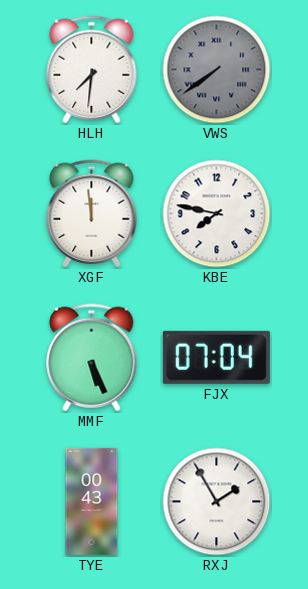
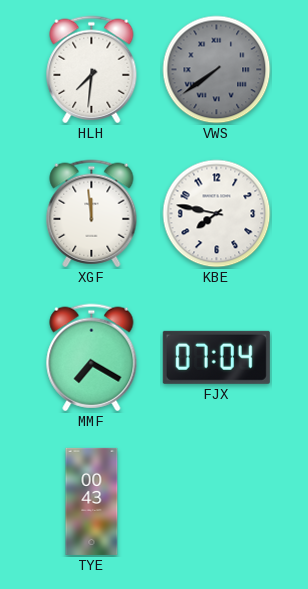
MMF: 5:26 -> 7:20
RXJ: 1:55 -> none
